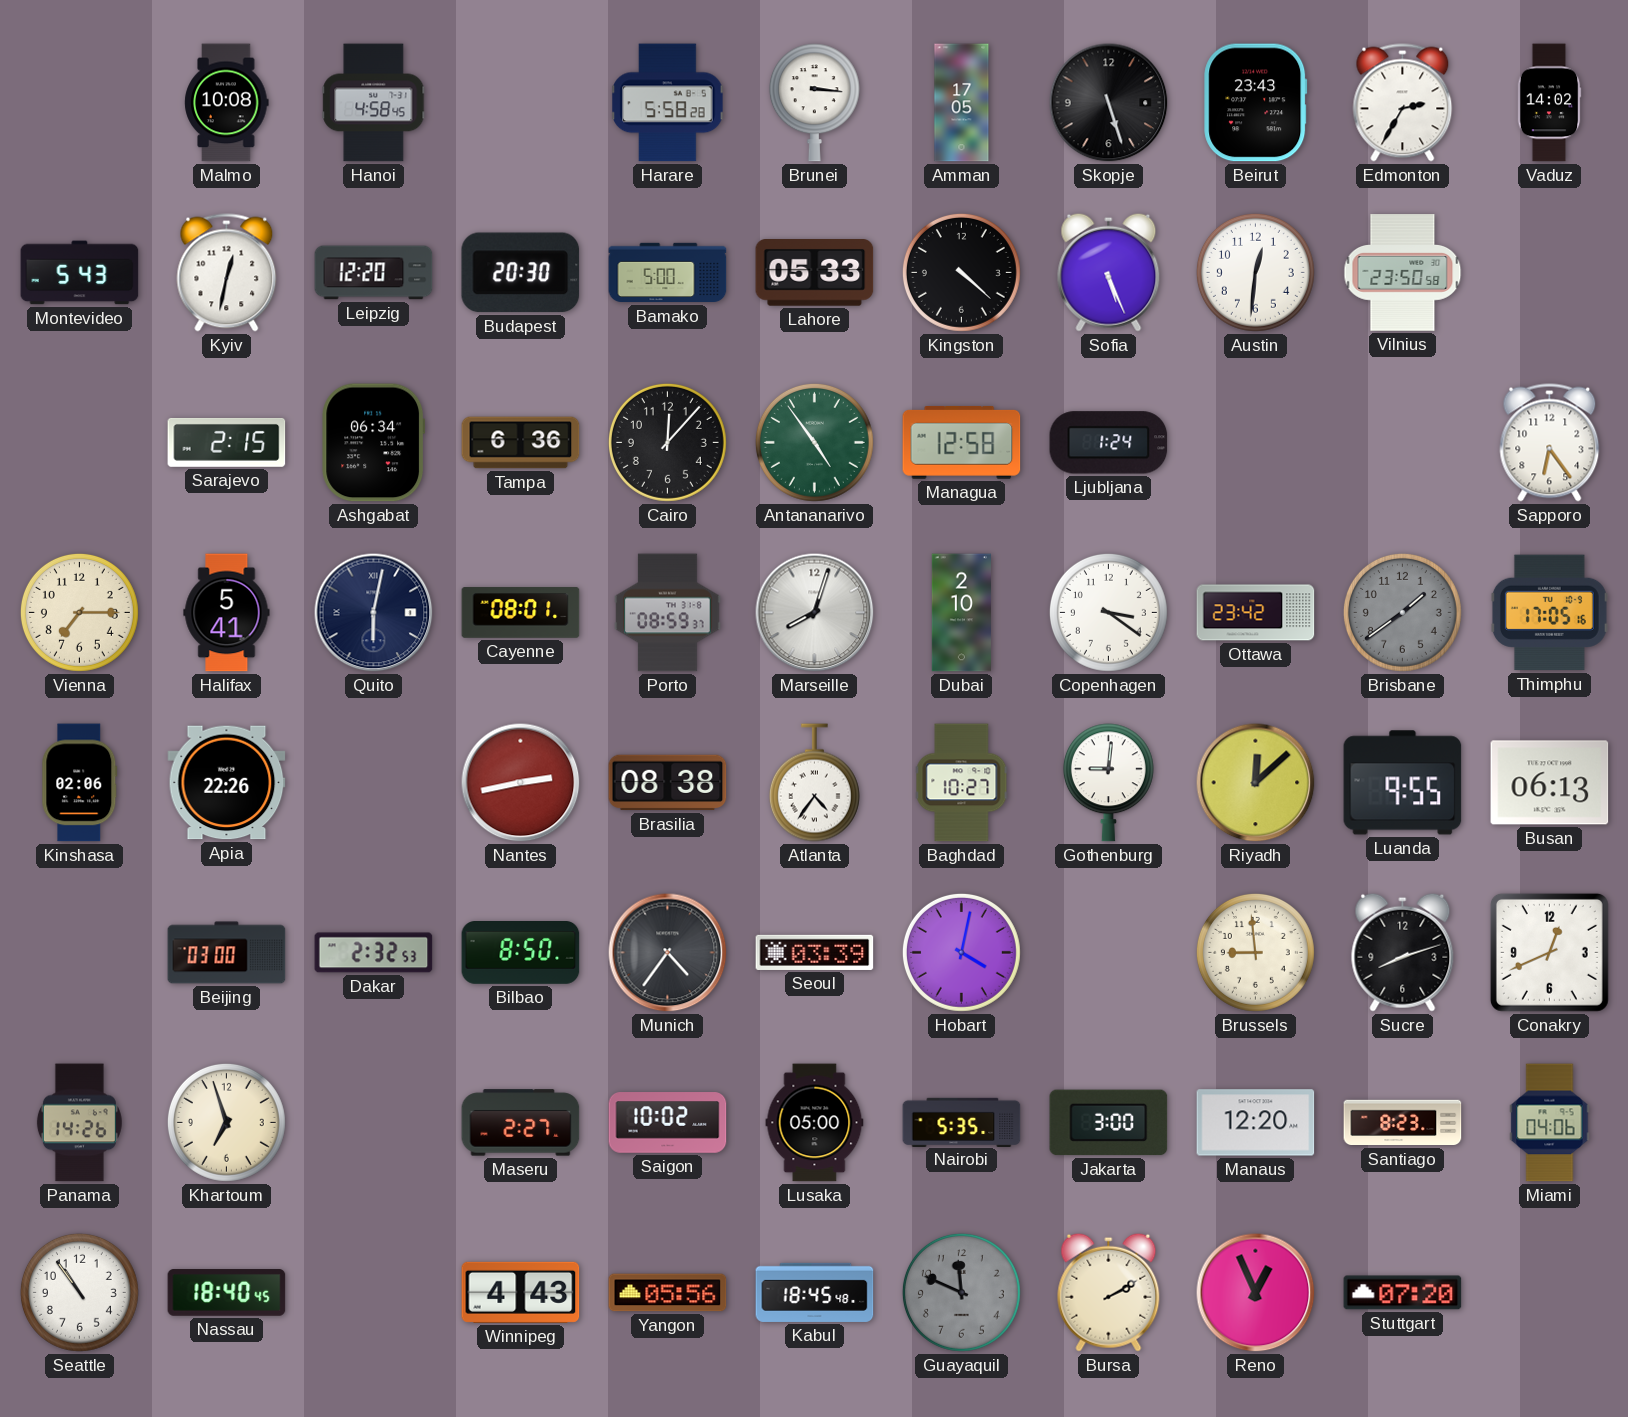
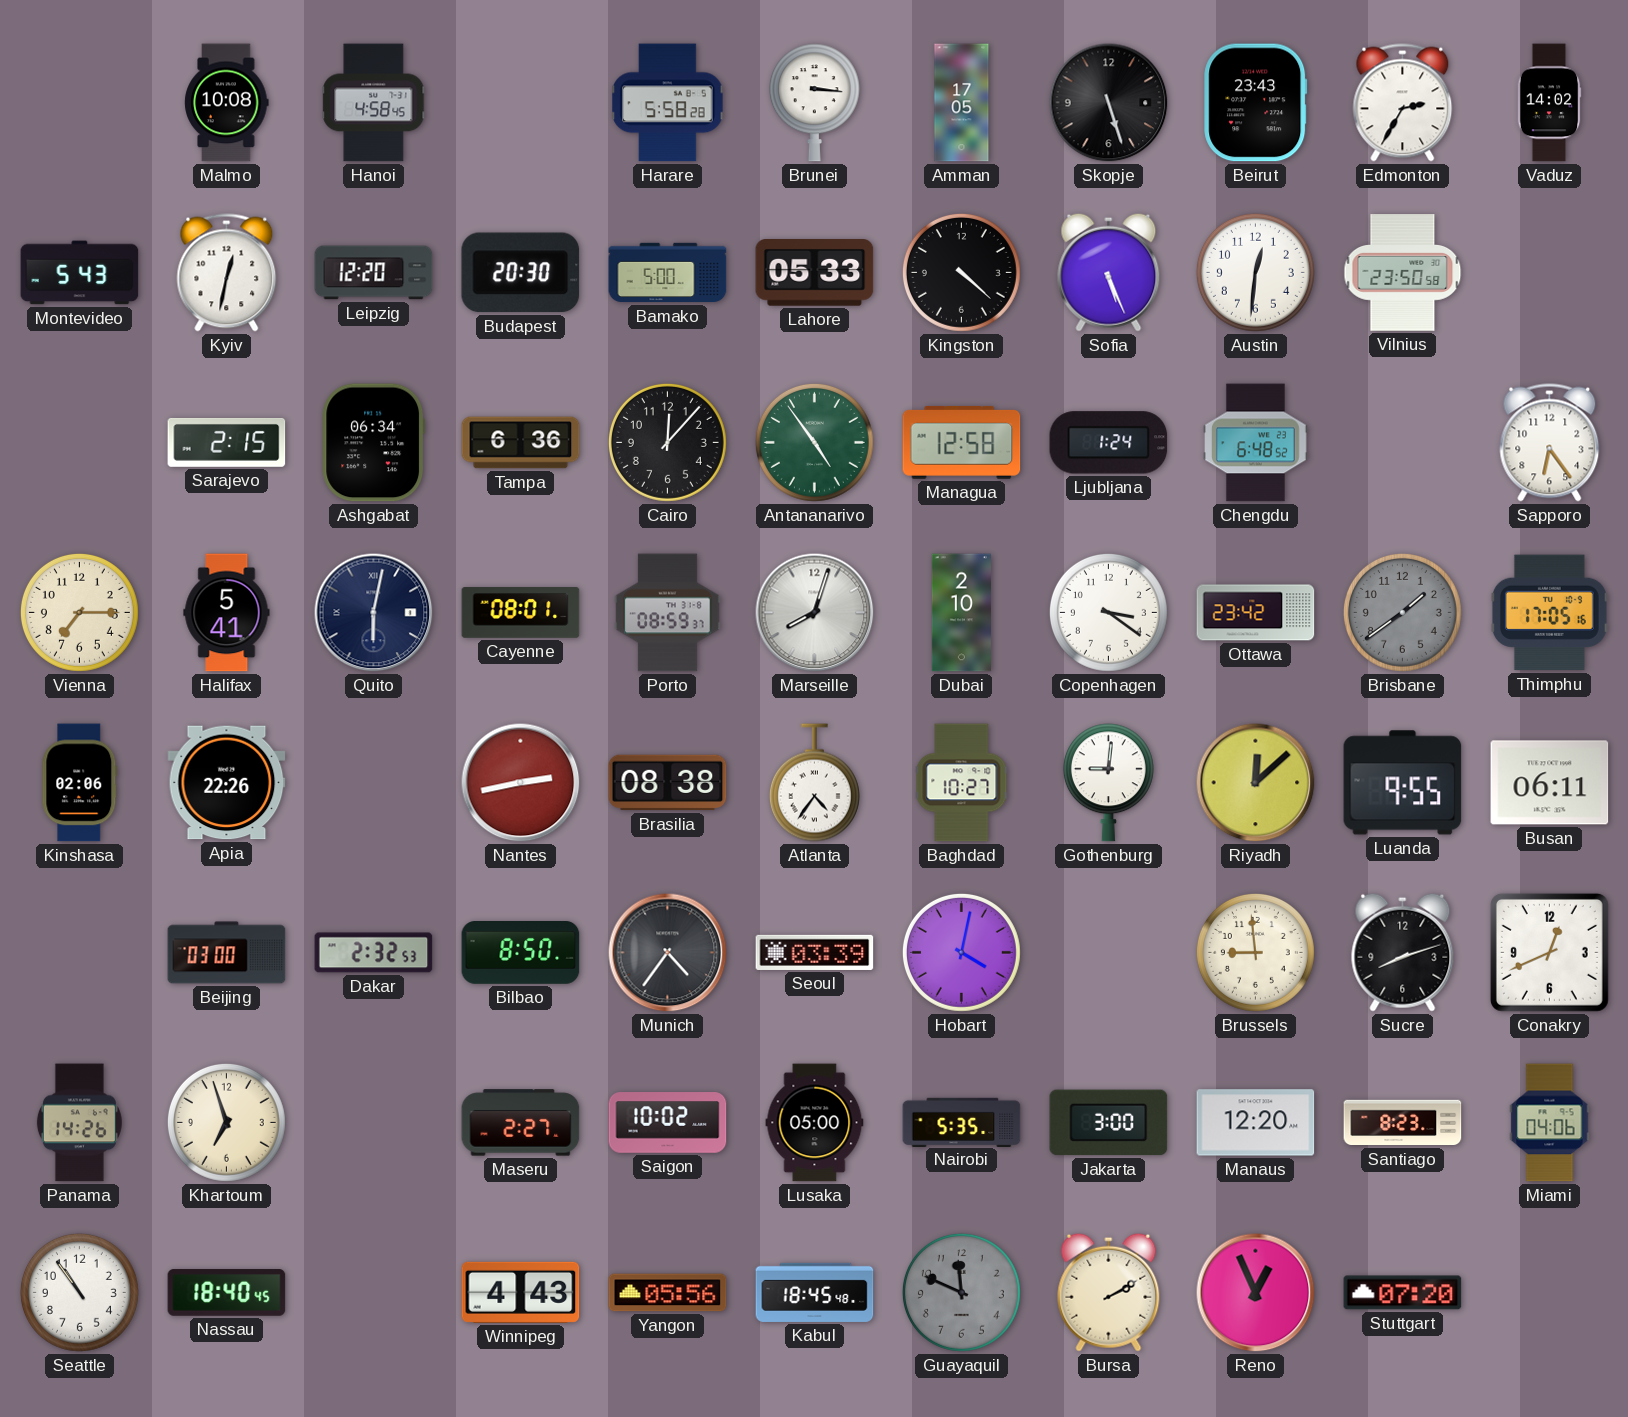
Chengdu: none -> 6:48
Busan: 06:13 -> 06:11
